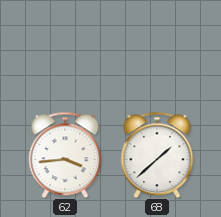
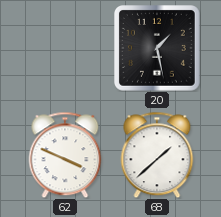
20: none -> 1:28
62: 3:44 -> 3:49
